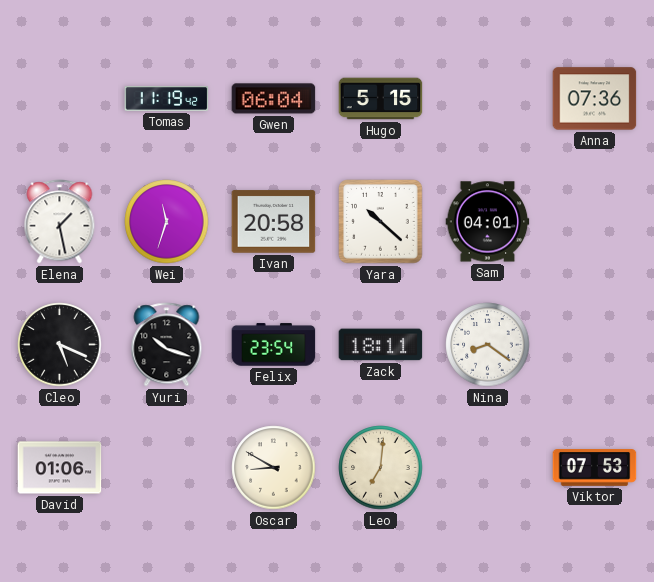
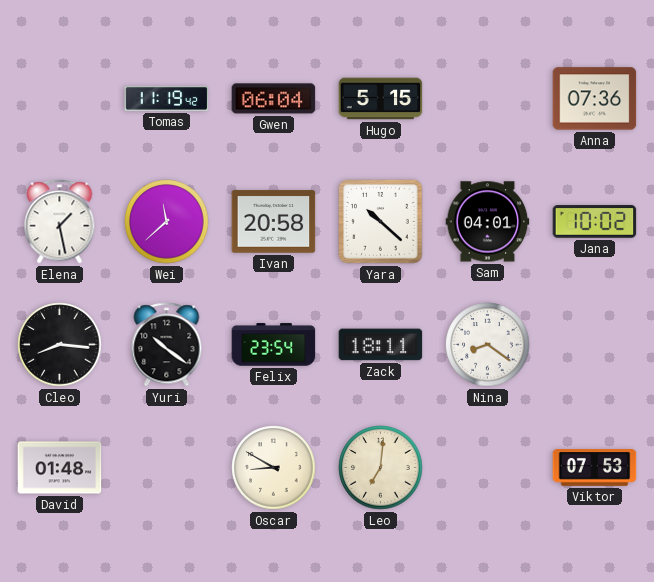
Wei: 11:33 -> 11:38
Jana: none -> 10:02
Cleo: 5:19 -> 8:16
Yuri: 10:18 -> 10:21
David: 01:06 -> 01:48
